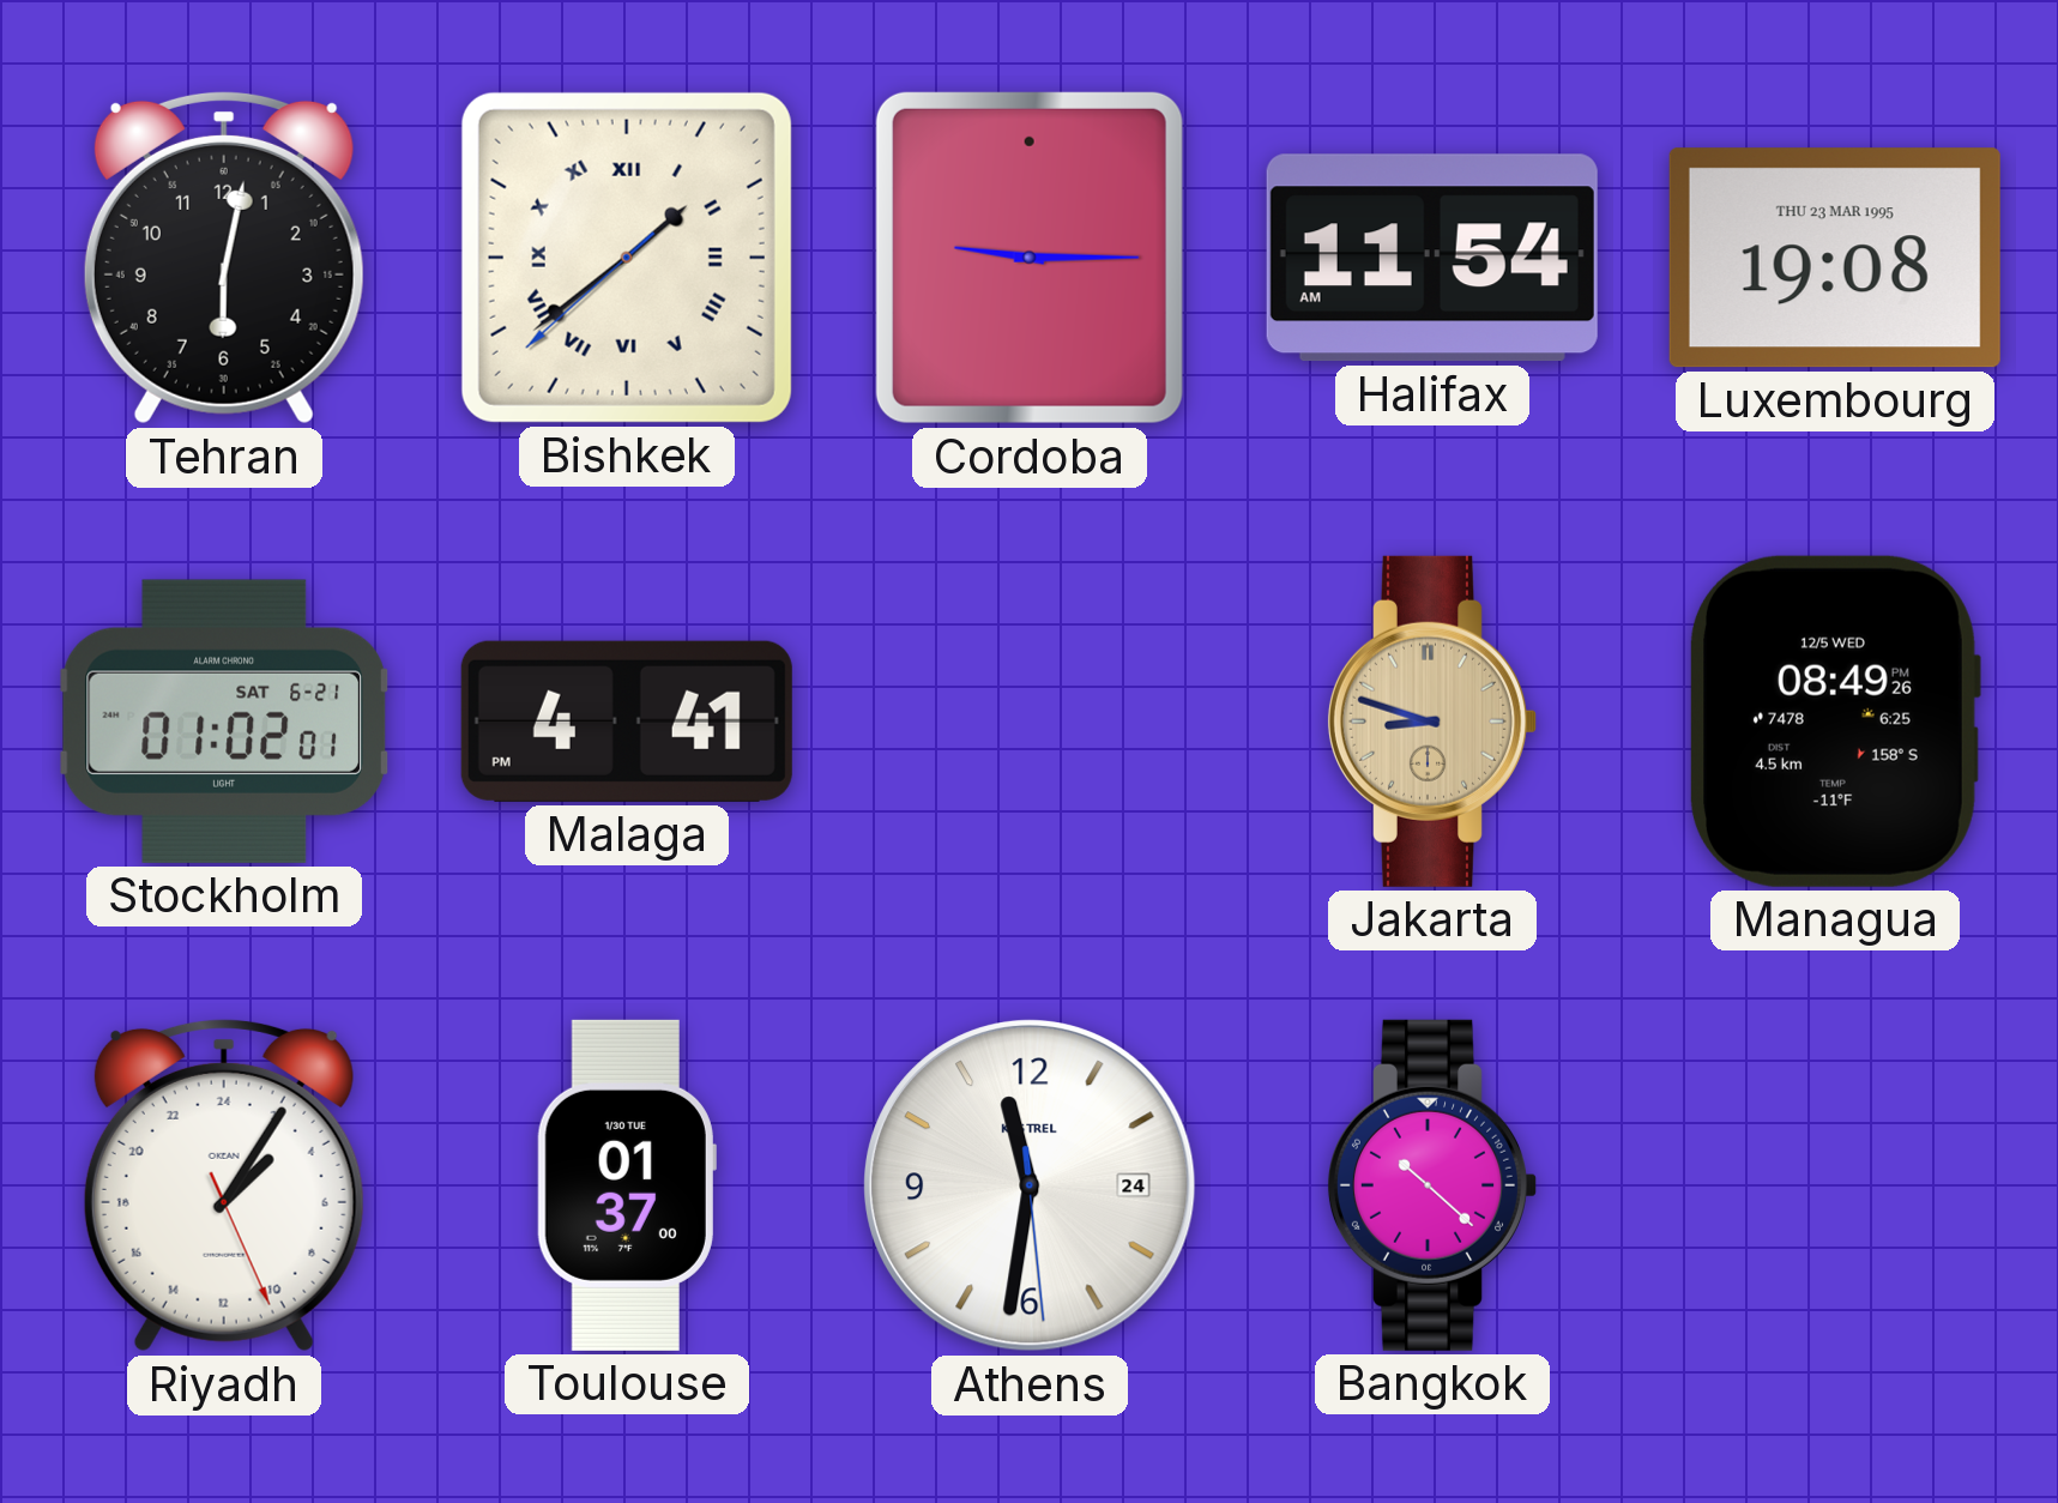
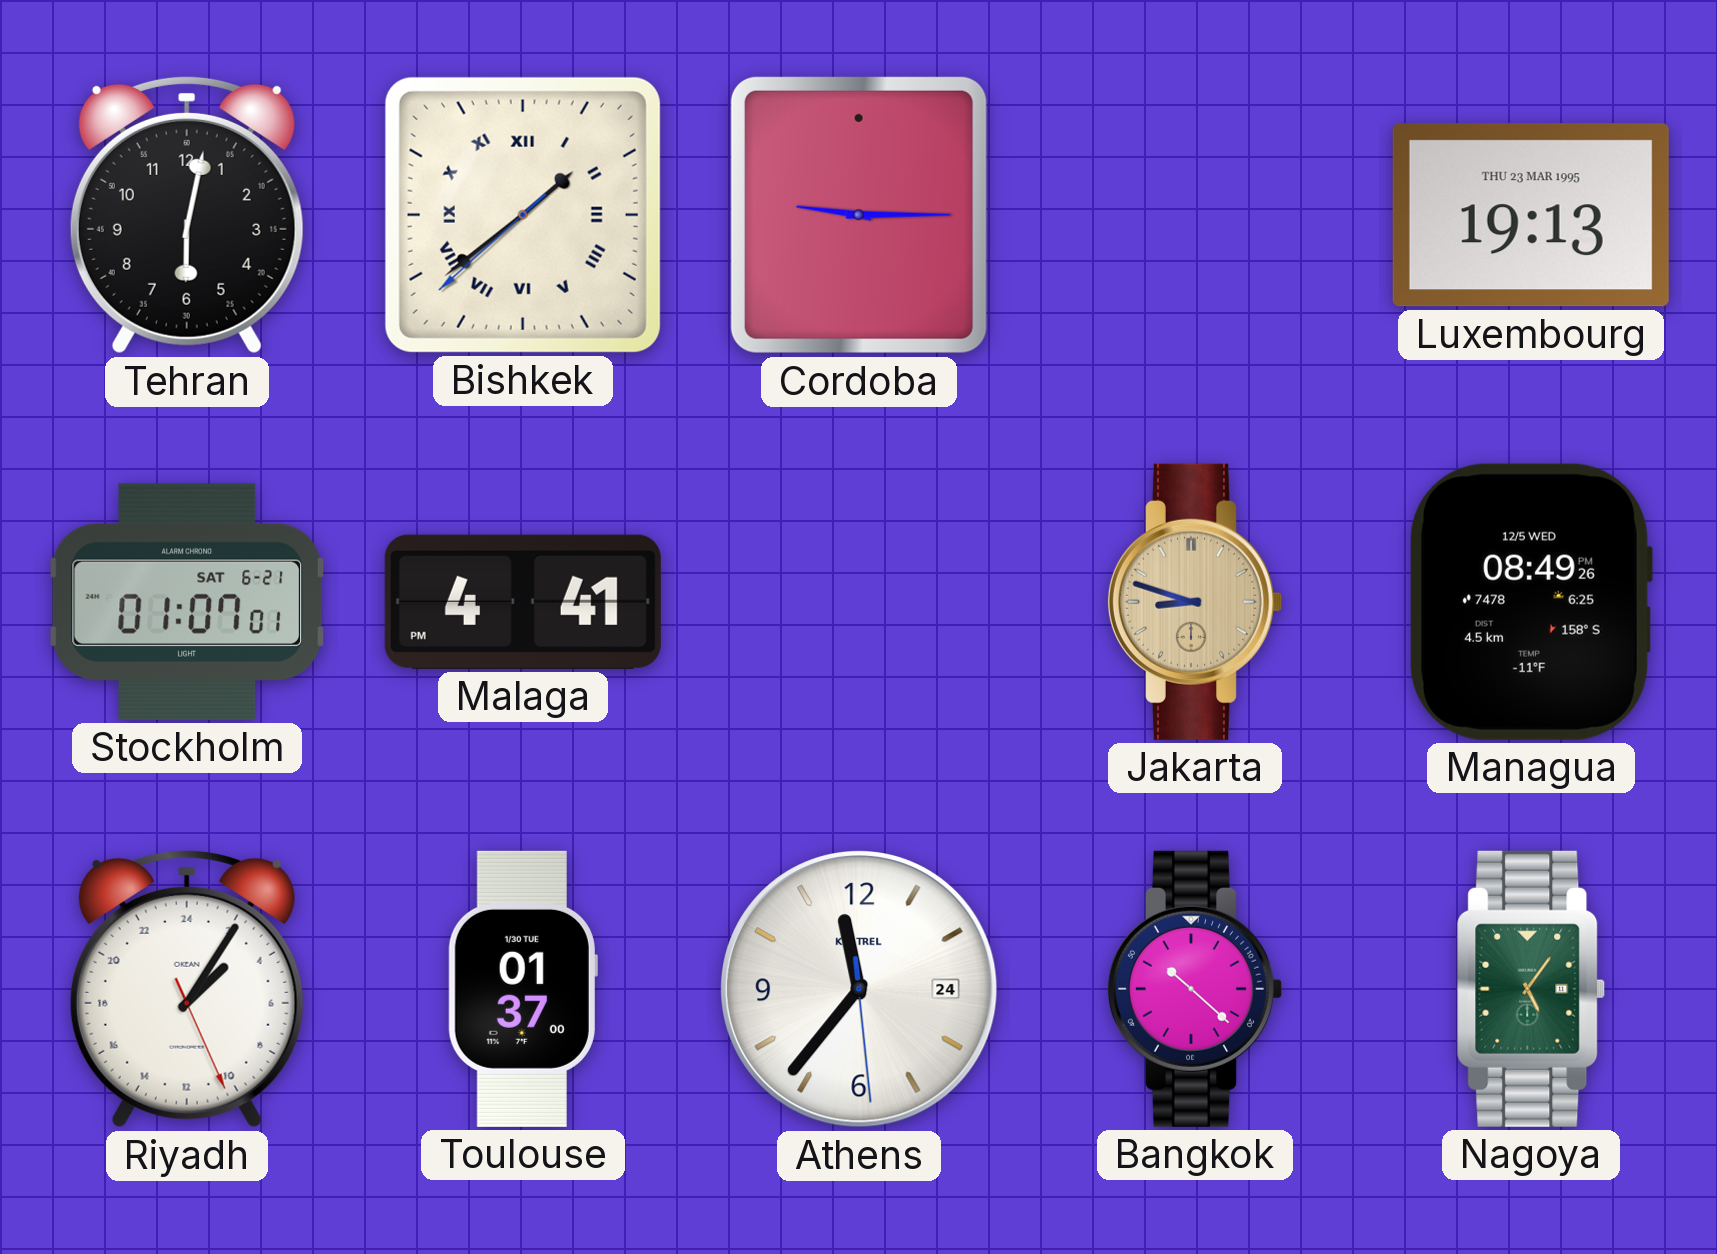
Halifax: 11:54 -> none
Luxembourg: 19:08 -> 19:13
Stockholm: 01:02 -> 01:07
Athens: 11:31 -> 11:36
Nagoya: none -> 5:06
